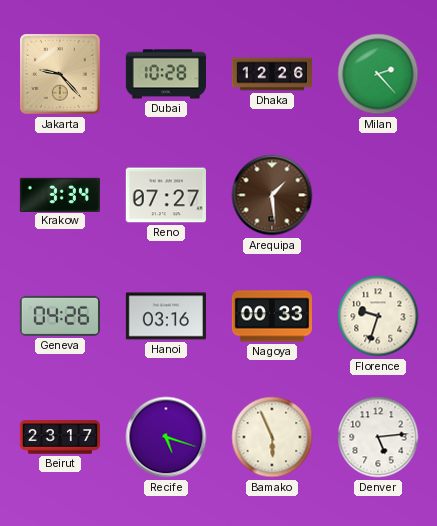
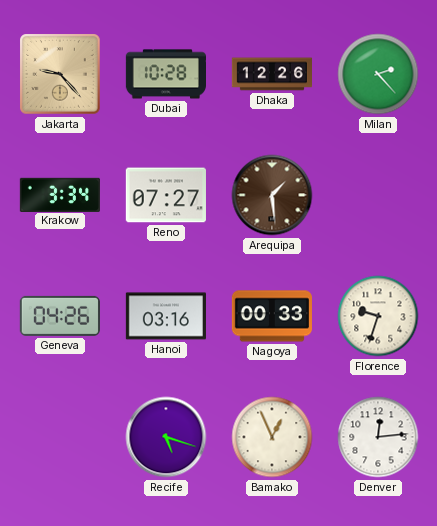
Beirut: 23:17 -> none
Bamako: 5:56 -> 12:56
Denver: 5:14 -> 12:14
